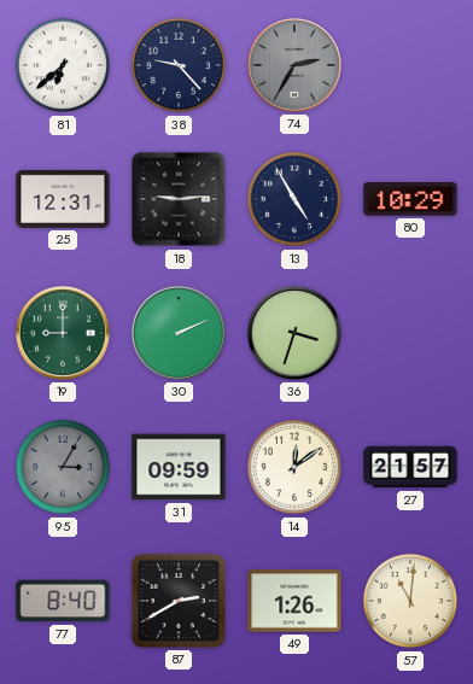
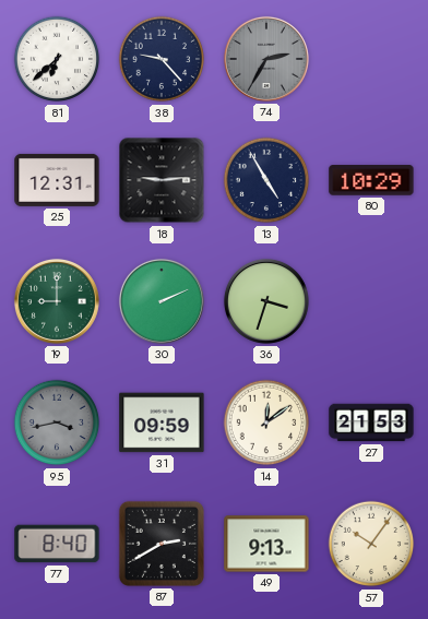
95: 3:05 -> 3:43
27: 21:57 -> 21:53
49: 1:26 -> 9:13
57: 11:01 -> 10:06
